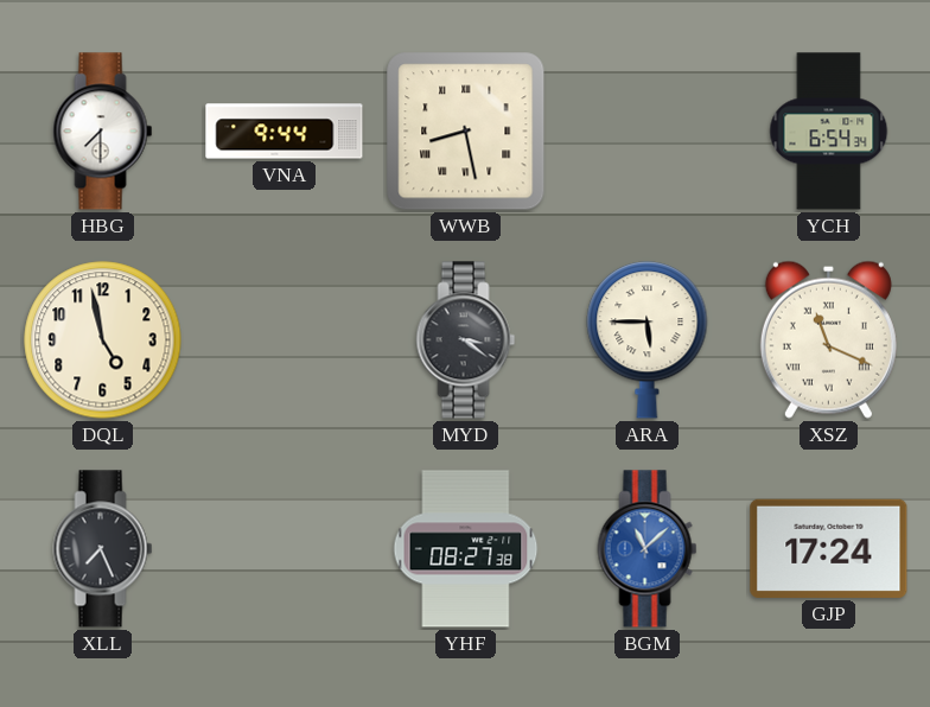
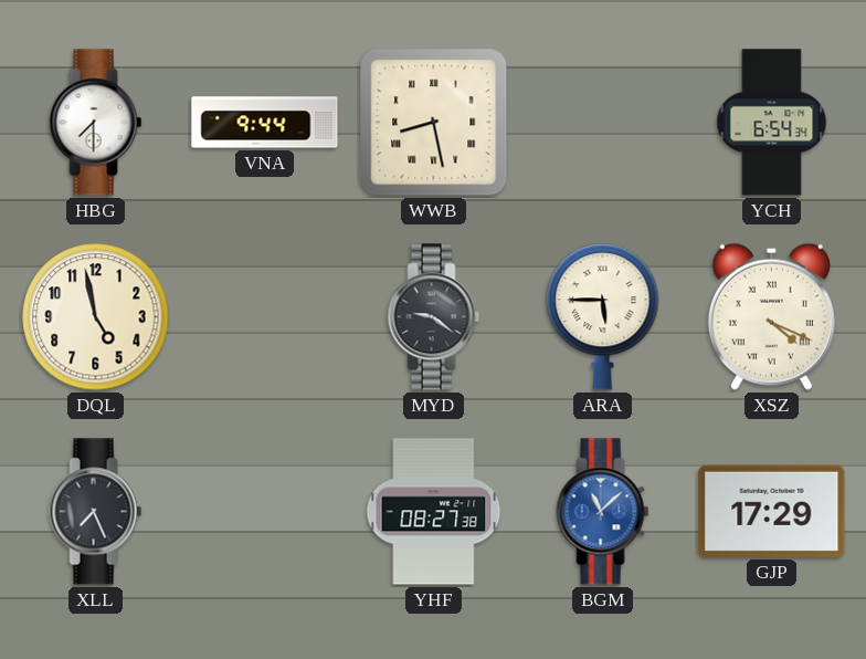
MYD: 3:21 -> 9:21
XSZ: 11:19 -> 4:19
GJP: 17:24 -> 17:29
